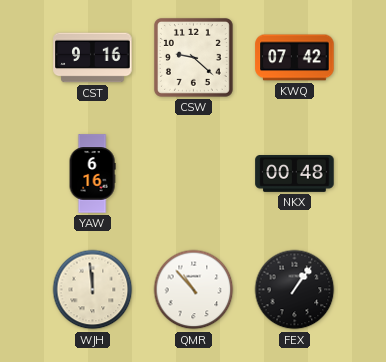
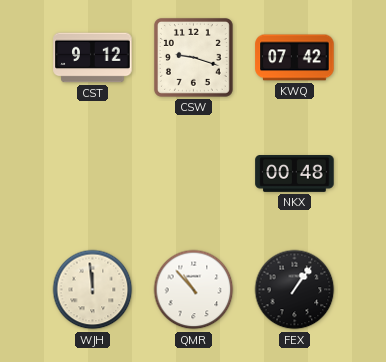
CST: 9:16 -> 9:12
CSW: 9:22 -> 9:18
YAW: 6:16 -> none
